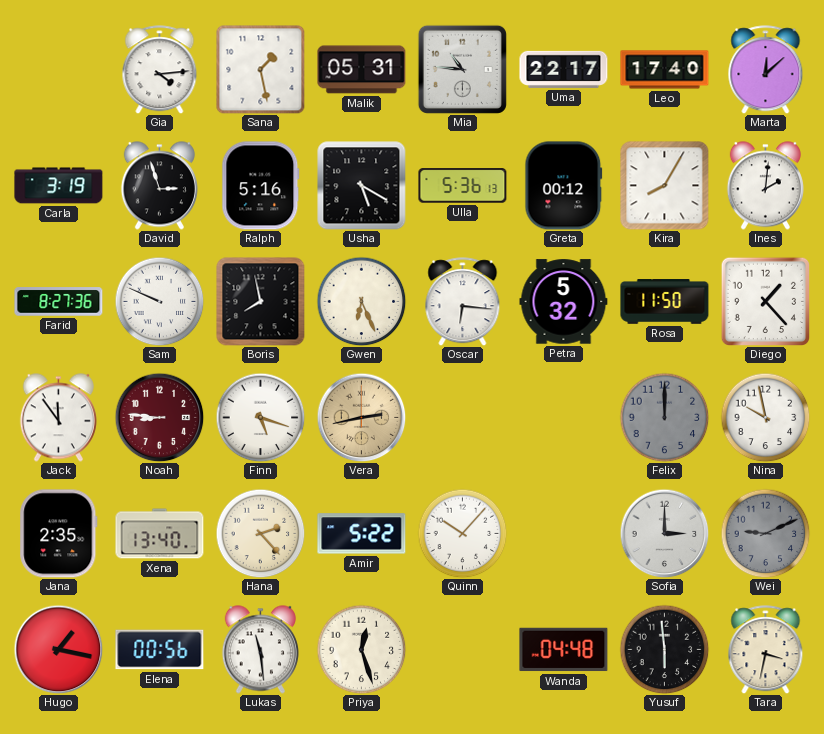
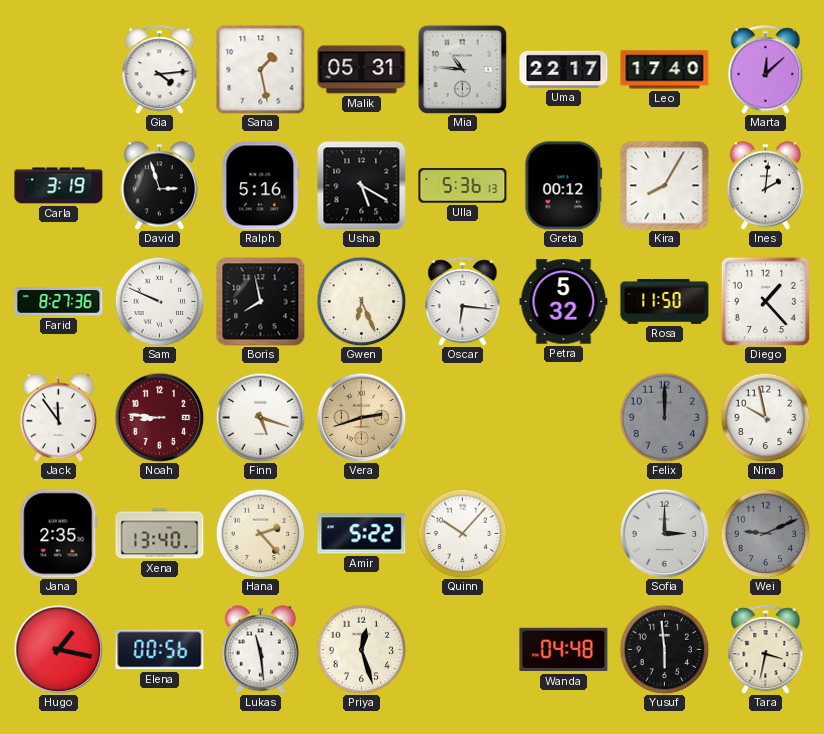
Vera: 2:43 -> 2:42
